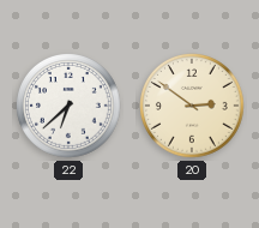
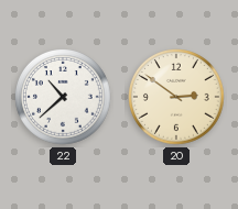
22: 6:38 -> 10:38
